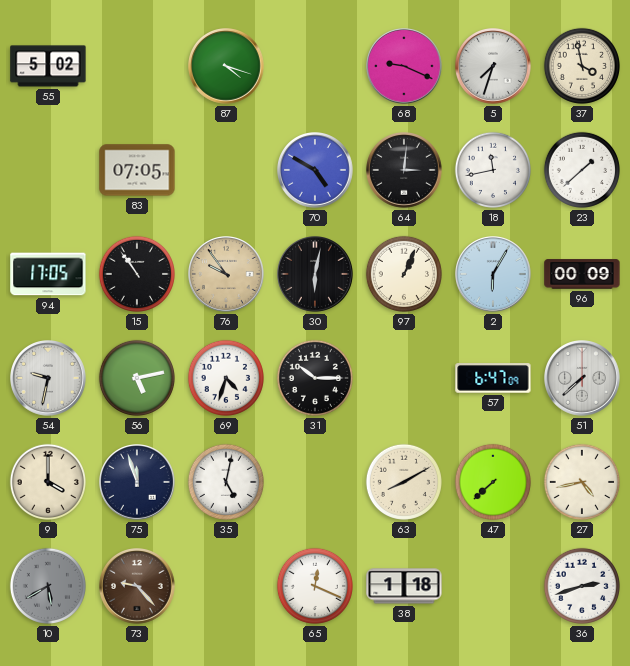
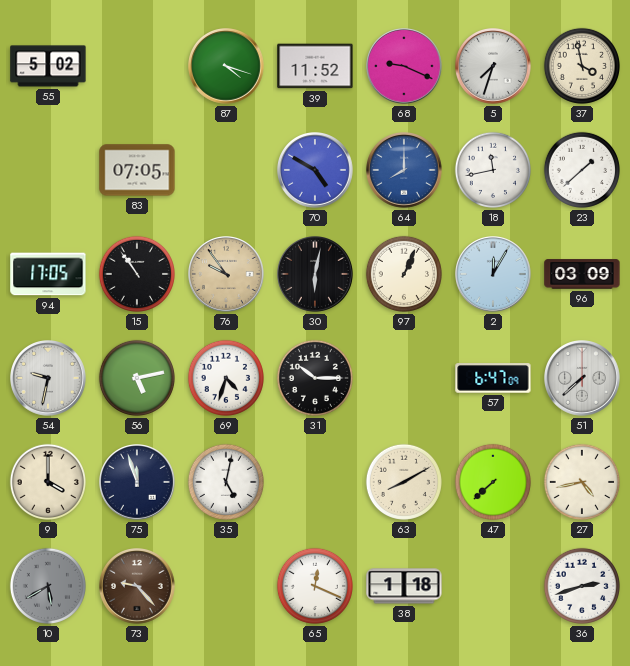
39: none -> 11:52
64: 3:01 -> 8:00
64 dial: black -> blue
2: 6:05 -> 12:05
96: 00:09 -> 03:09
